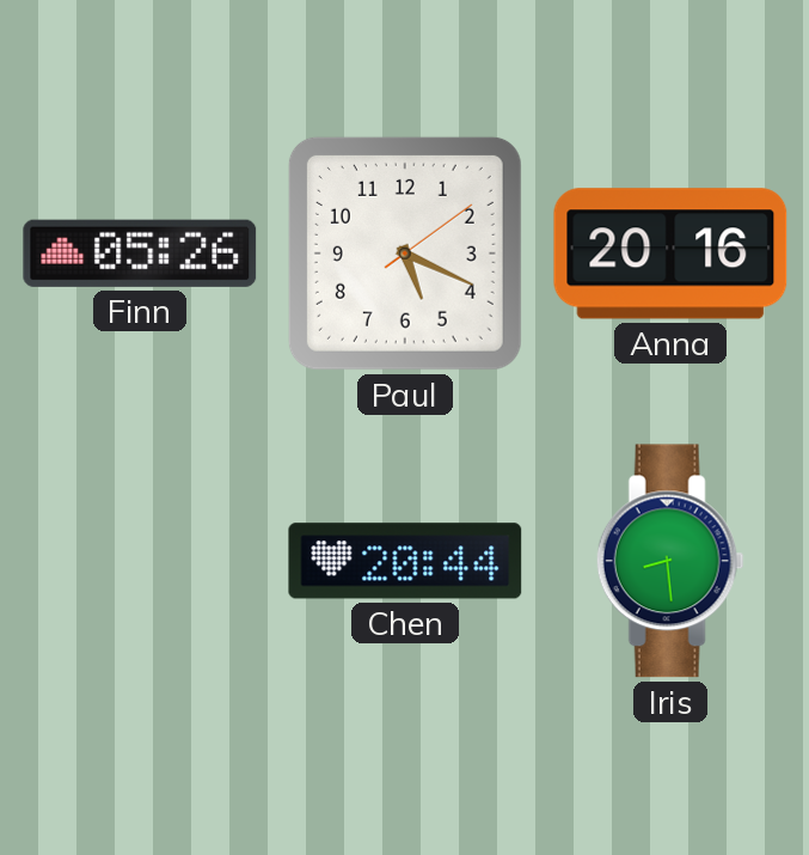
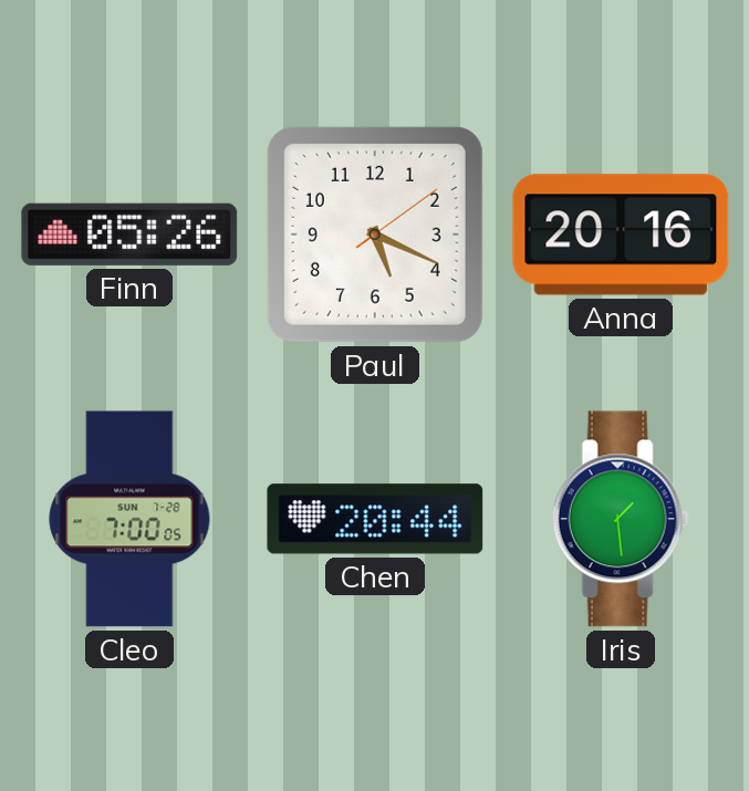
Cleo: none -> 7:00
Iris: 8:29 -> 1:29
